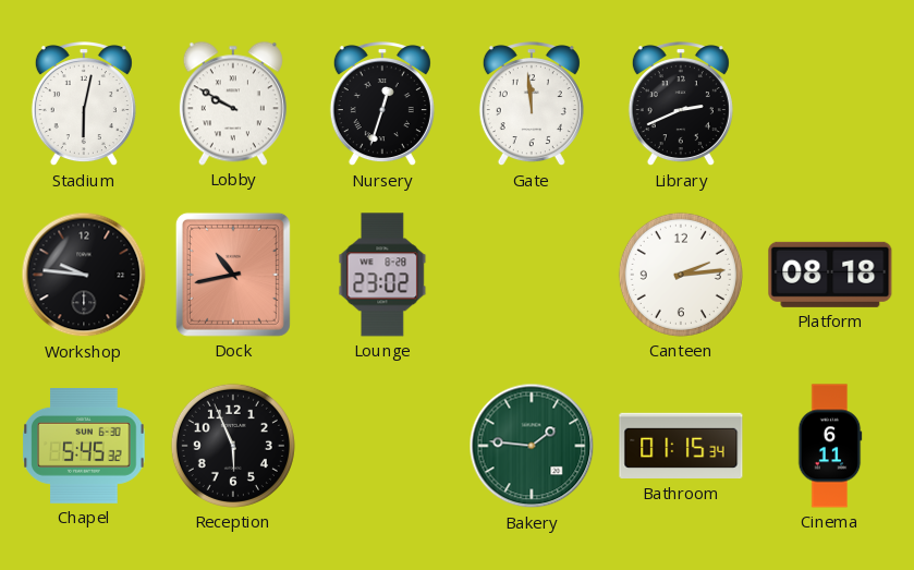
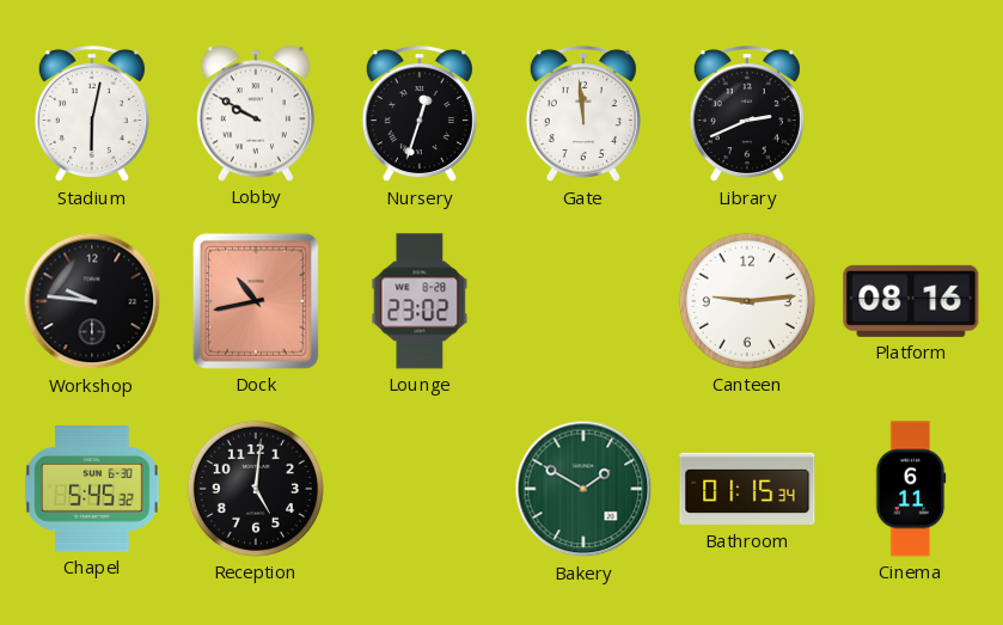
Canteen: 2:14 -> 9:14
Platform: 08:18 -> 08:16
Reception: 5:56 -> 5:01
Bakery: 1:46 -> 1:50
